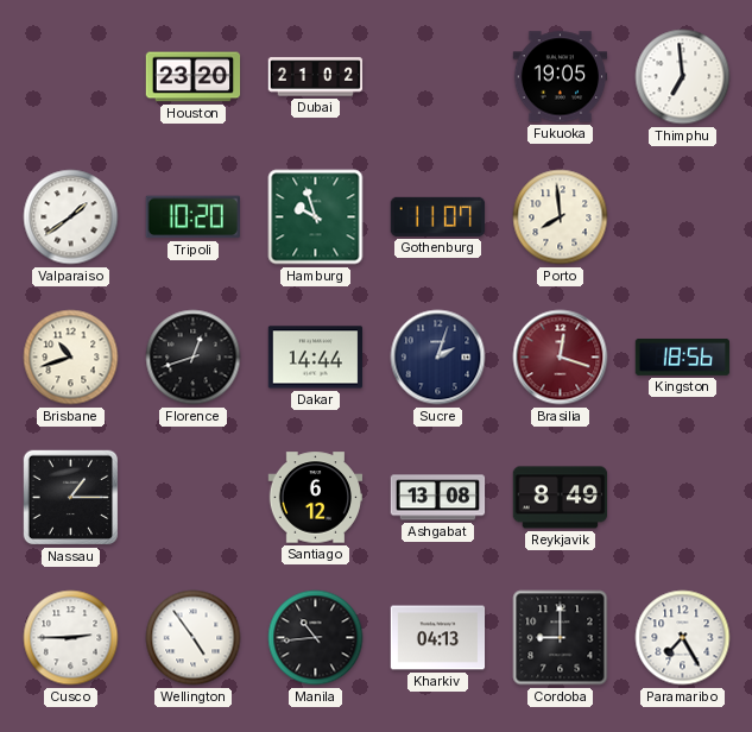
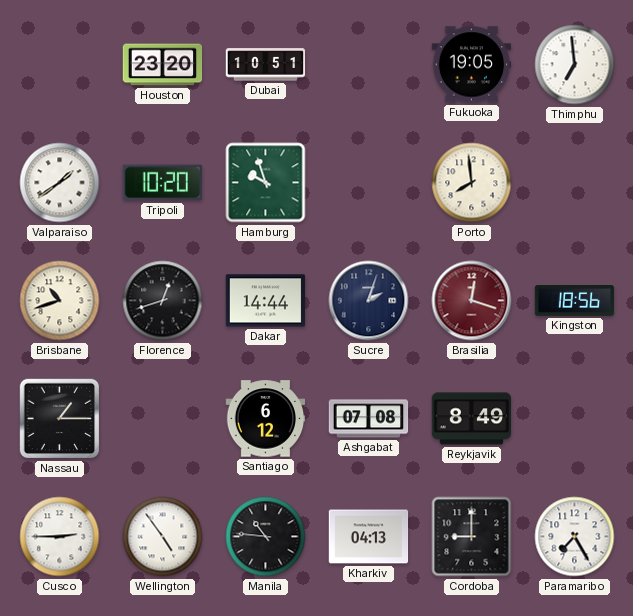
Dubai: 21:02 -> 10:51
Gothenburg: 11:07 -> none
Ashgabat: 13:08 -> 07:08
Manila: 10:44 -> 10:46
